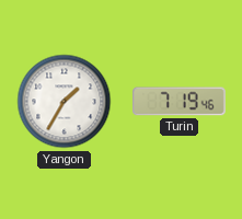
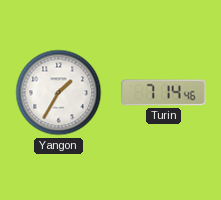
Turin: 7:19 -> 7:14
